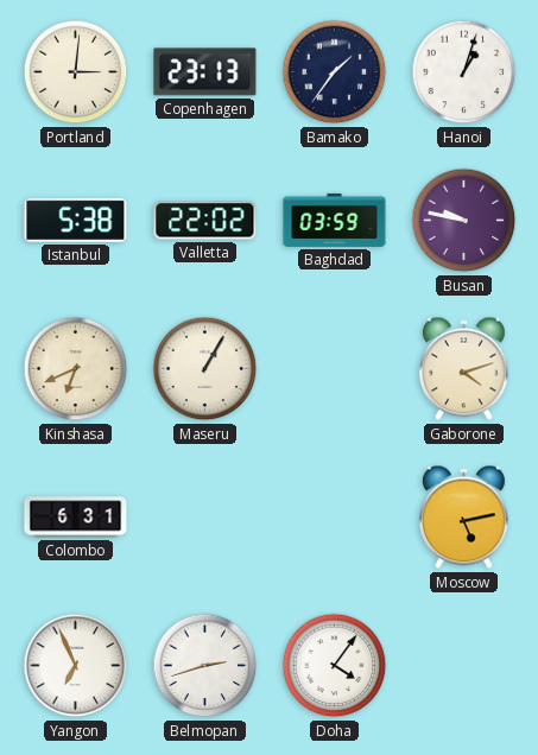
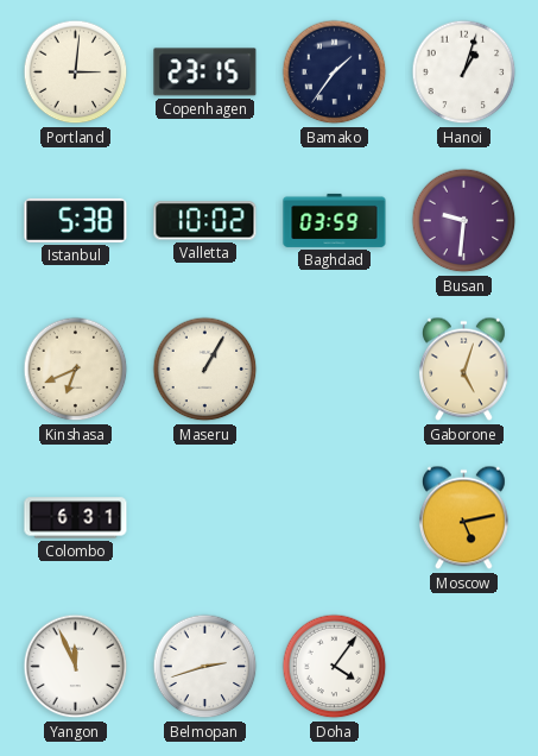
Copenhagen: 23:13 -> 23:15
Valletta: 22:02 -> 10:02
Busan: 9:47 -> 9:31
Gaborone: 4:12 -> 5:03
Yangon: 6:56 -> 11:56
